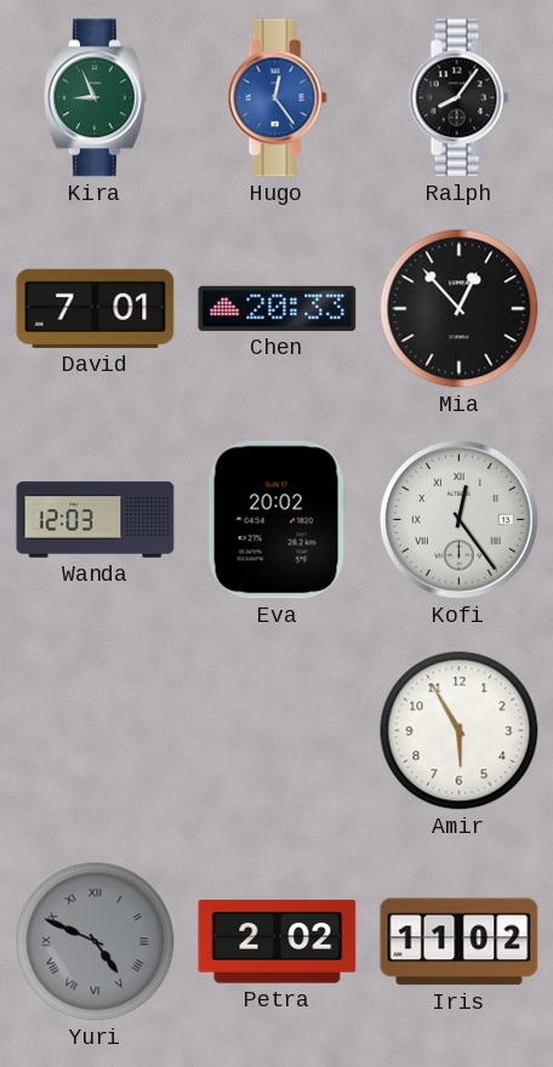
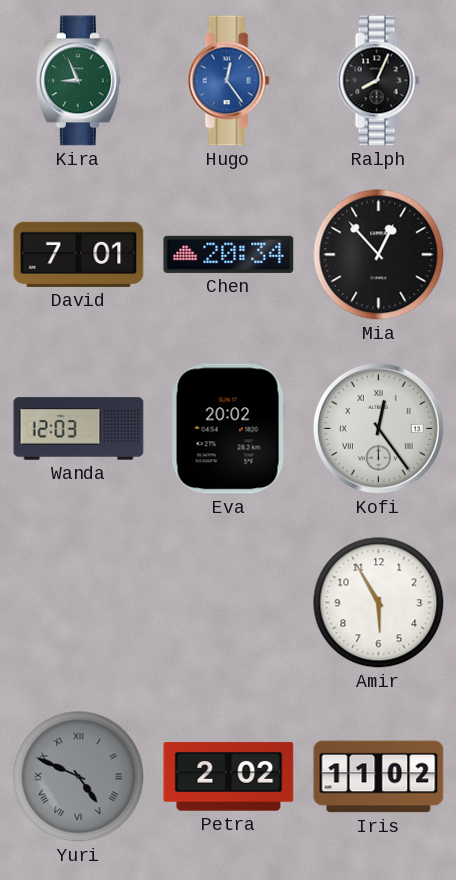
Ralph: 8:06 -> 8:04
Chen: 20:33 -> 20:34
